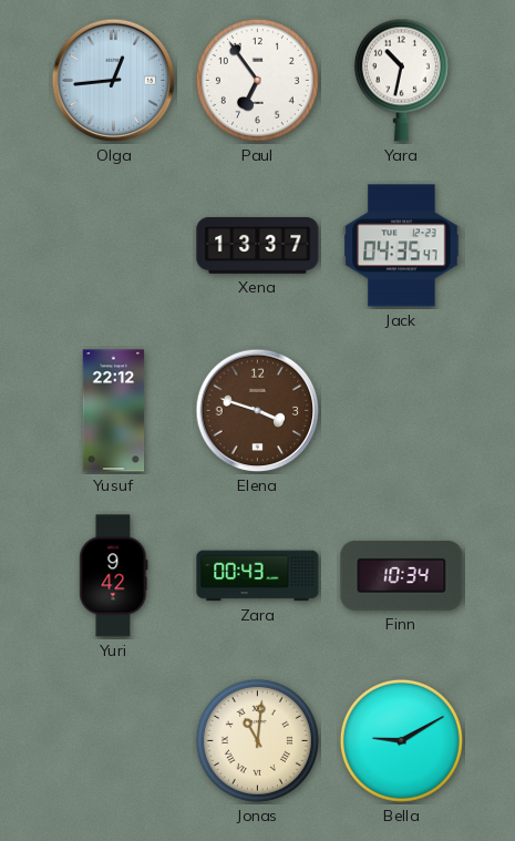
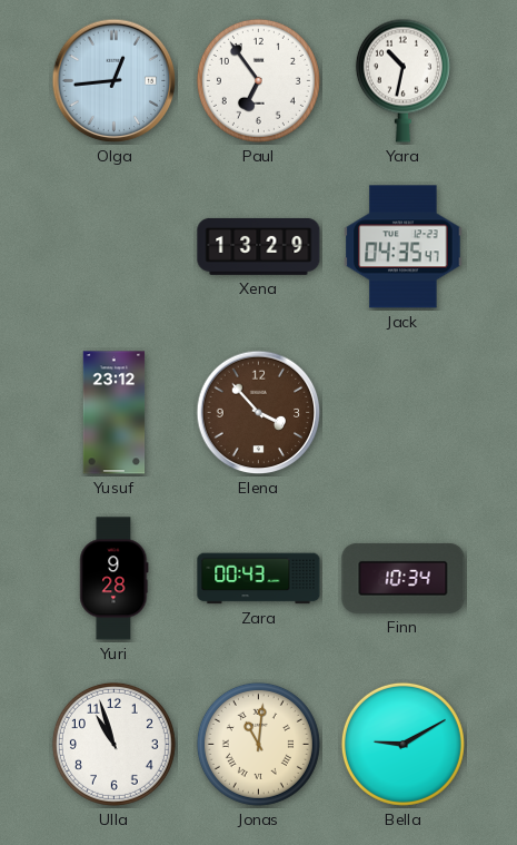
Xena: 13:37 -> 13:29
Yusuf: 22:12 -> 23:12
Elena: 3:48 -> 3:53
Yuri: 9:42 -> 9:28
Ulla: none -> 10:57
